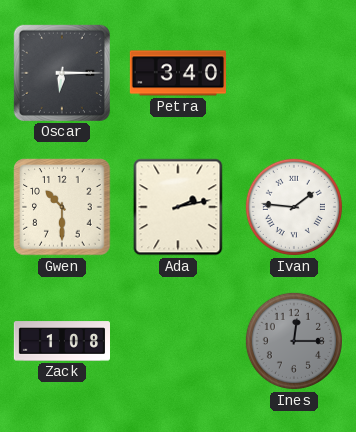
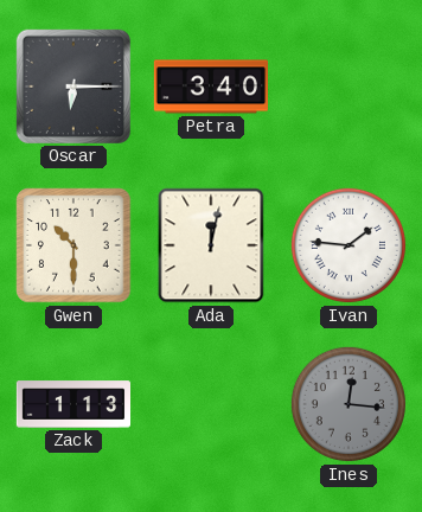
Ada: 2:13 -> 12:02
Zack: 1:08 -> 1:13
Ines: 12:15 -> 12:16
